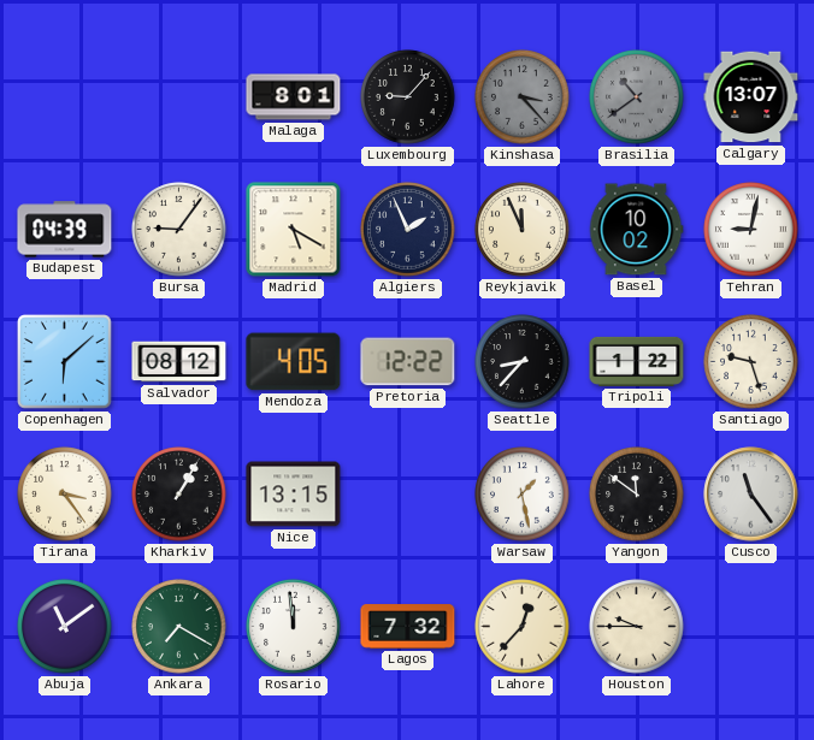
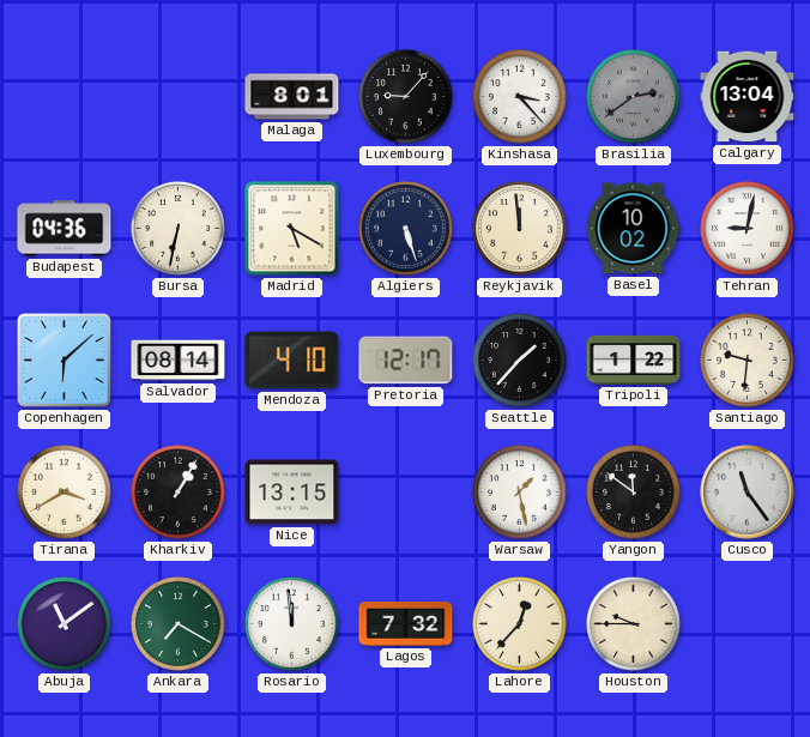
Kinshasa dial: grey -> white
Brasilia: 10:39 -> 2:39
Calgary: 13:07 -> 13:04
Budapest: 04:39 -> 04:36
Bursa: 9:06 -> 6:32
Algiers: 1:56 -> 5:27
Reykjavik: 11:56 -> 11:59
Salvador: 08:12 -> 08:14
Mendoza: 4:05 -> 4:10
Pretoria: 12:22 -> 12:17
Seattle: 8:37 -> 1:37
Santiago: 9:27 -> 9:31
Tirana: 3:24 -> 3:40
